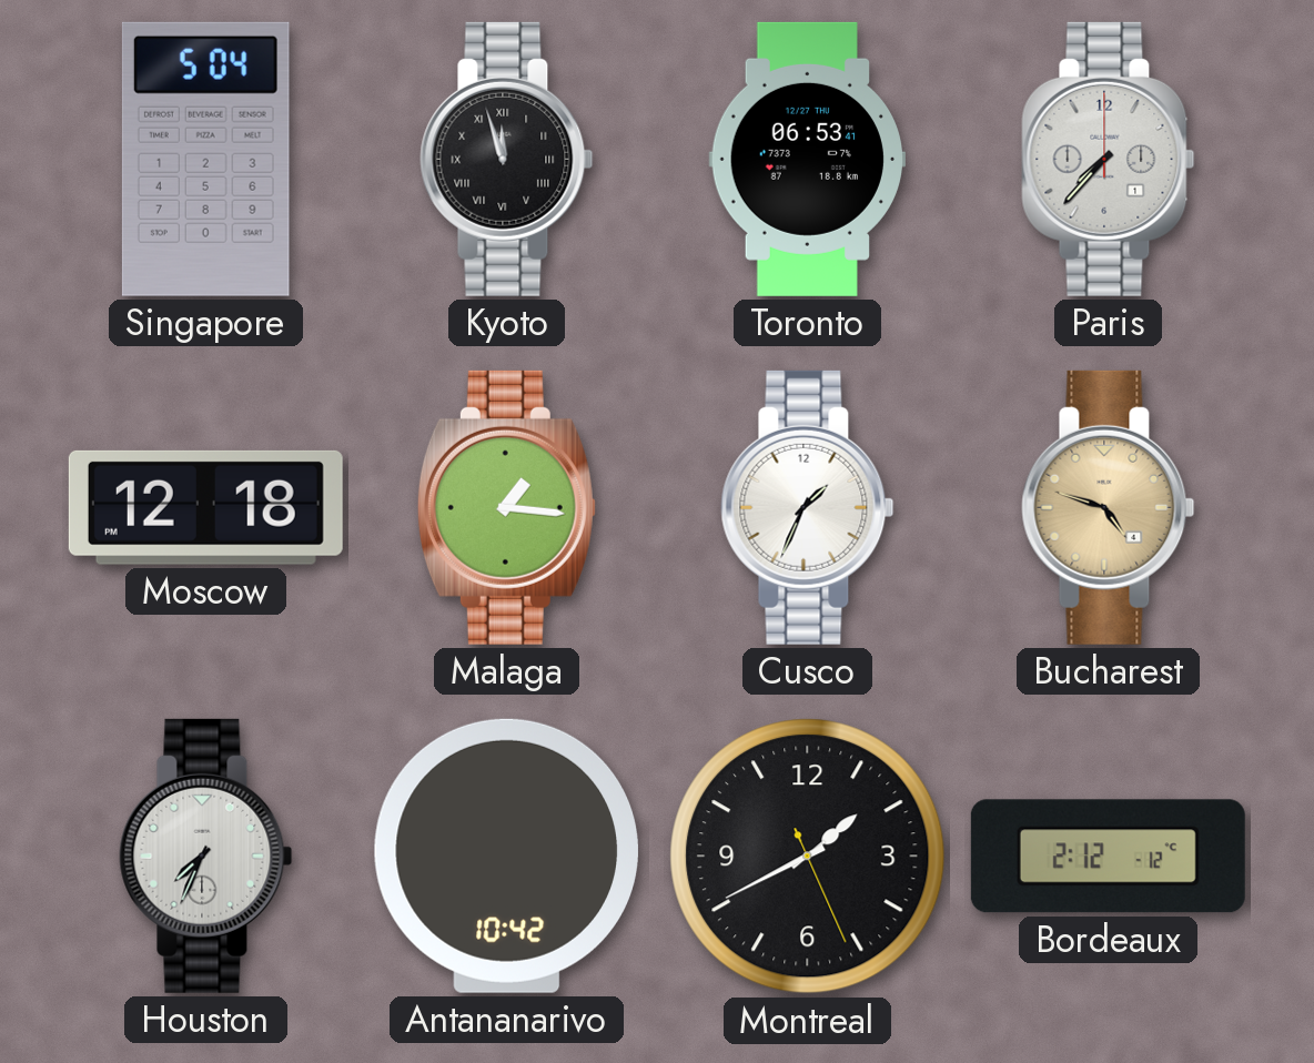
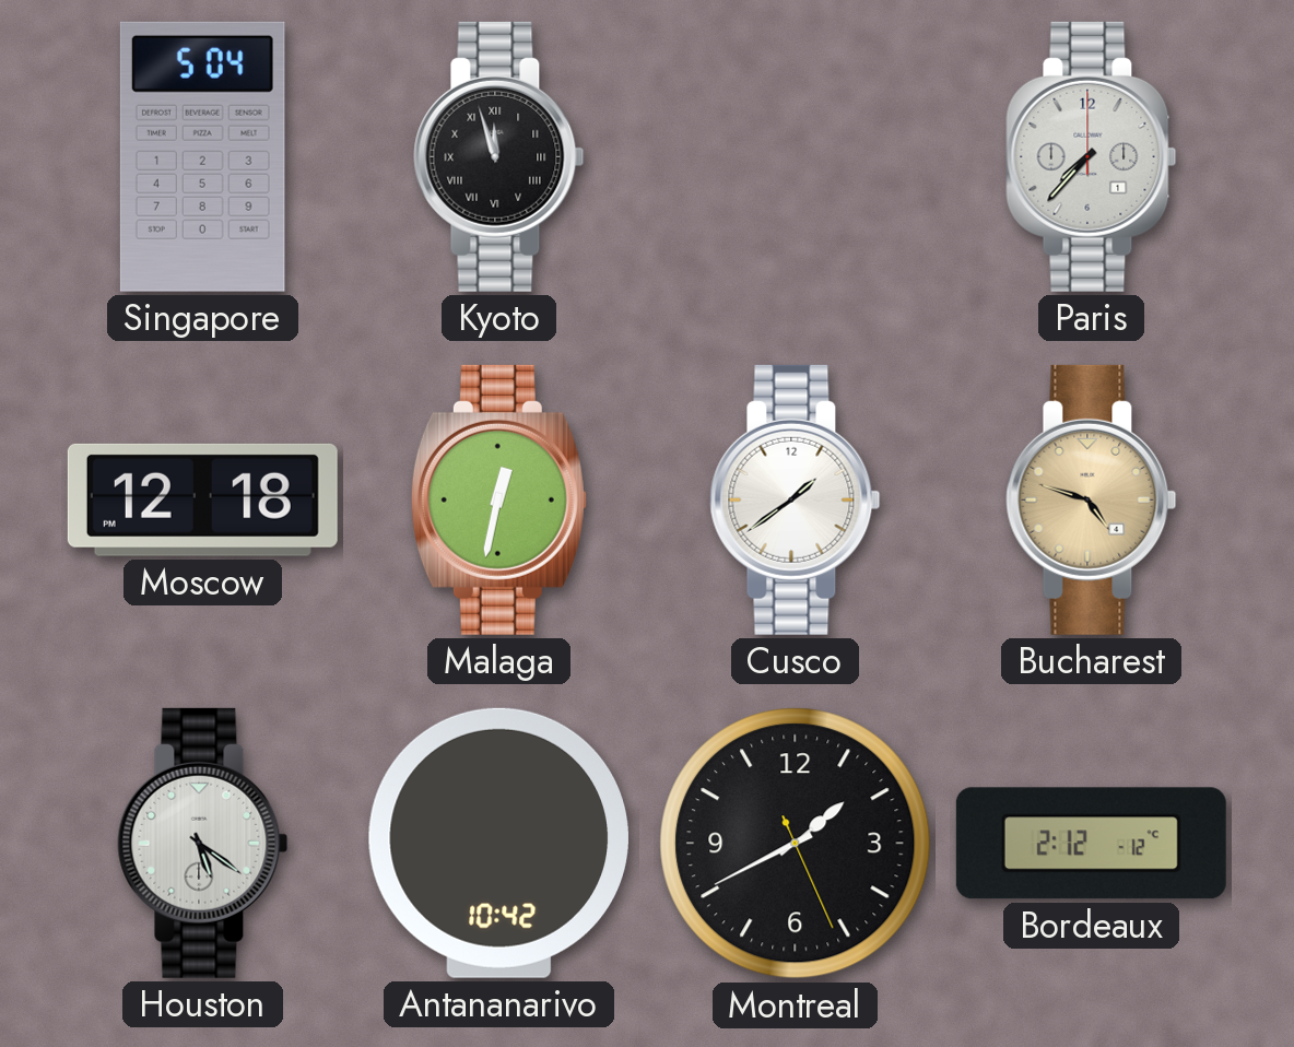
Toronto: 06:53 -> none
Malaga: 1:16 -> 12:32
Cusco: 1:34 -> 1:39
Houston: 7:34 -> 5:21
